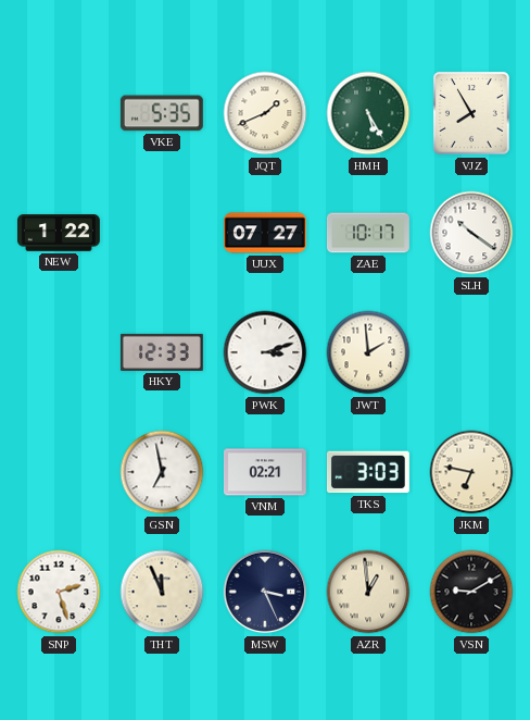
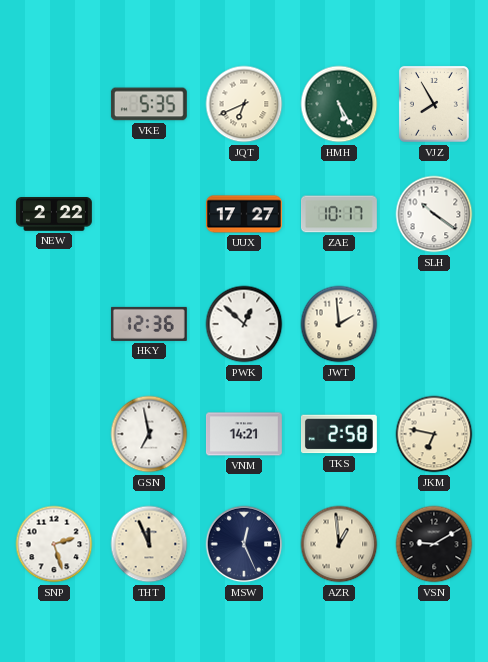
JQT: 1:41 -> 6:41
NEW: 1:22 -> 2:22
UUX: 07:27 -> 17:27
HKY: 12:33 -> 12:36
PWK: 3:12 -> 12:52
VNM: 02:21 -> 14:21
TKS: 3:03 -> 2:58
MSW: 3:26 -> 12:26
